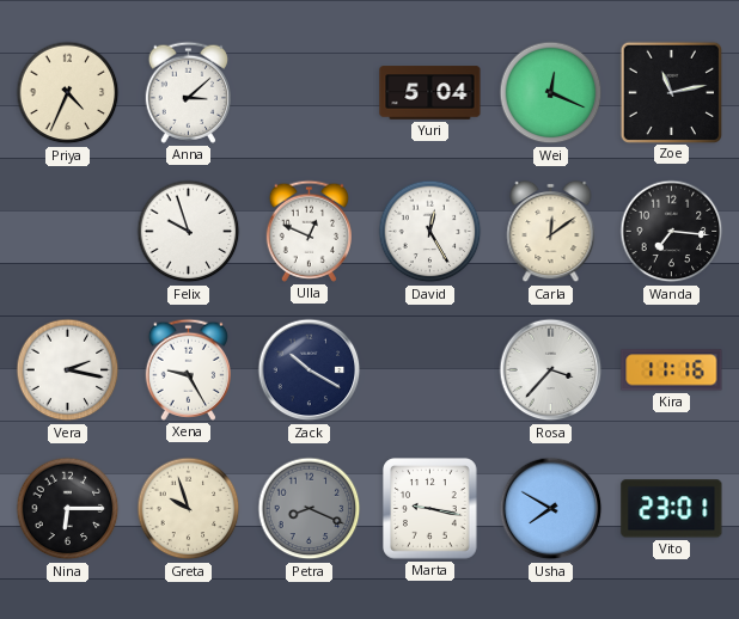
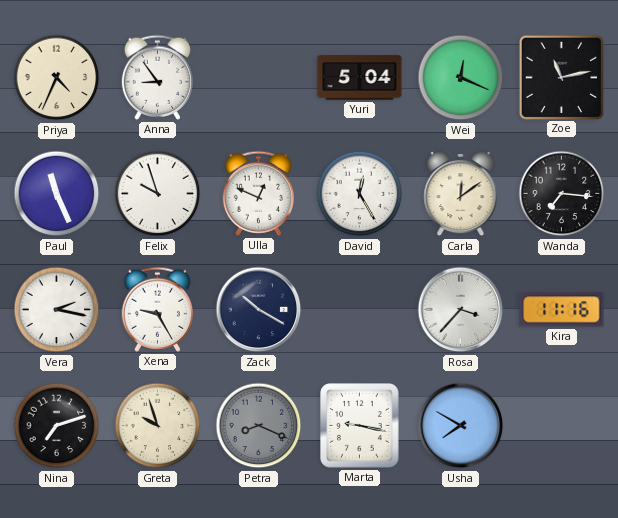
Anna: 3:08 -> 8:54
Paul: none -> 11:26
Nina: 6:15 -> 7:12
Vito: 23:01 -> none
